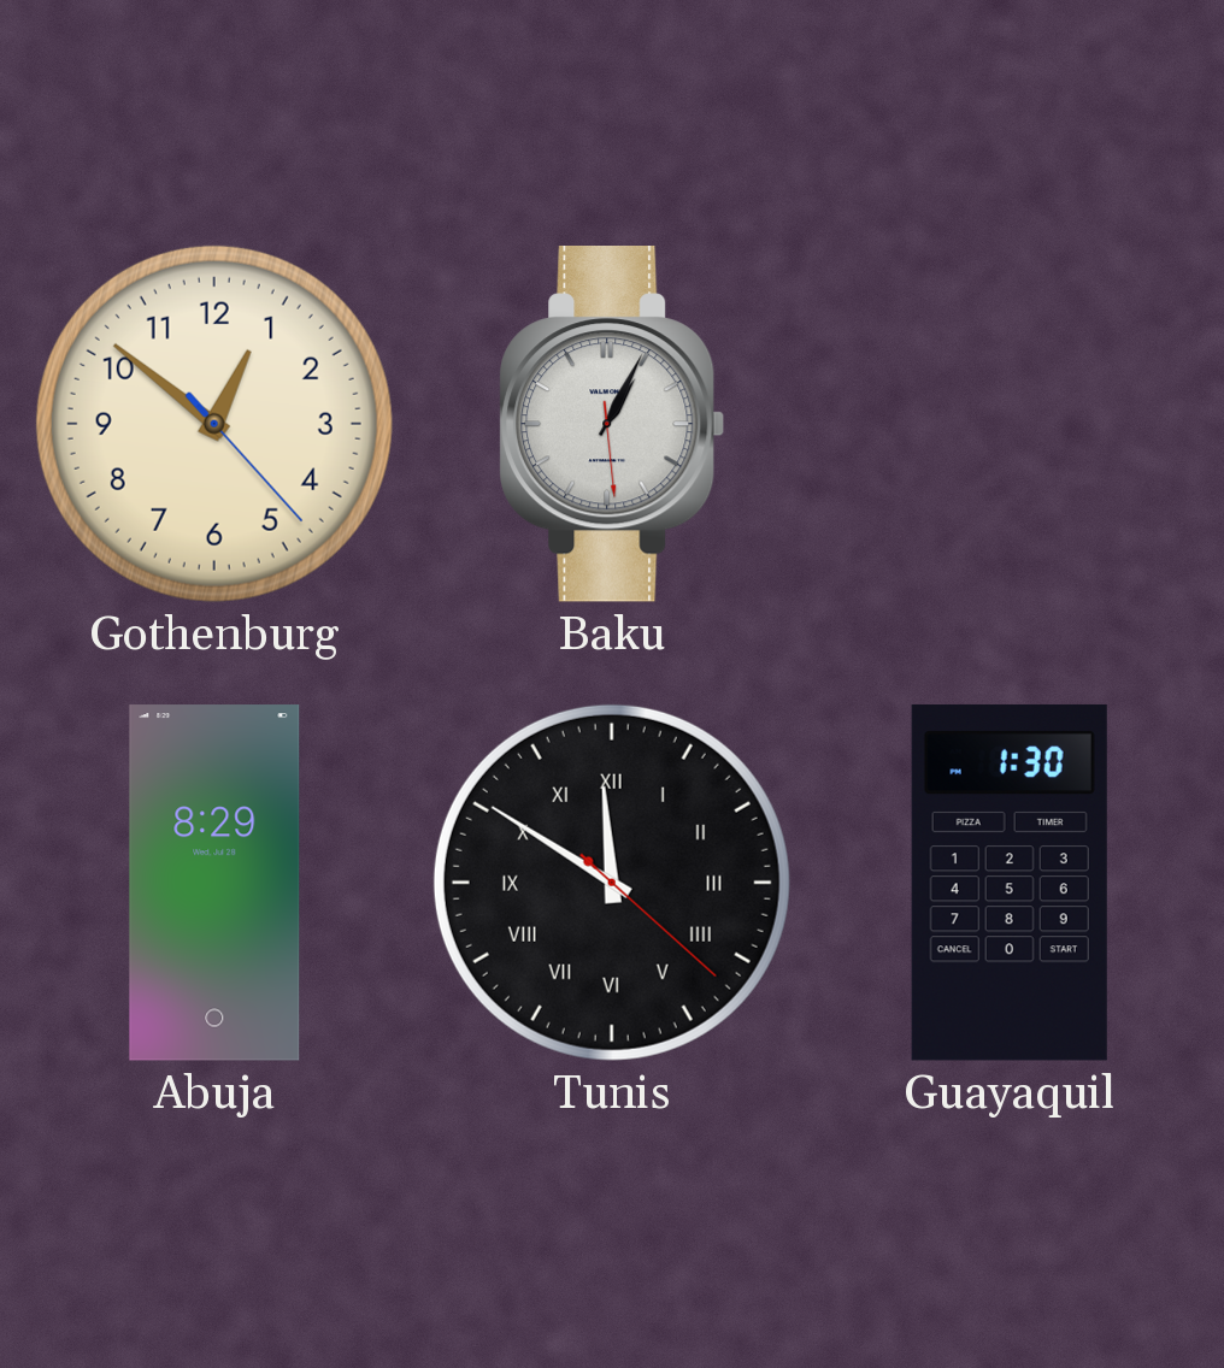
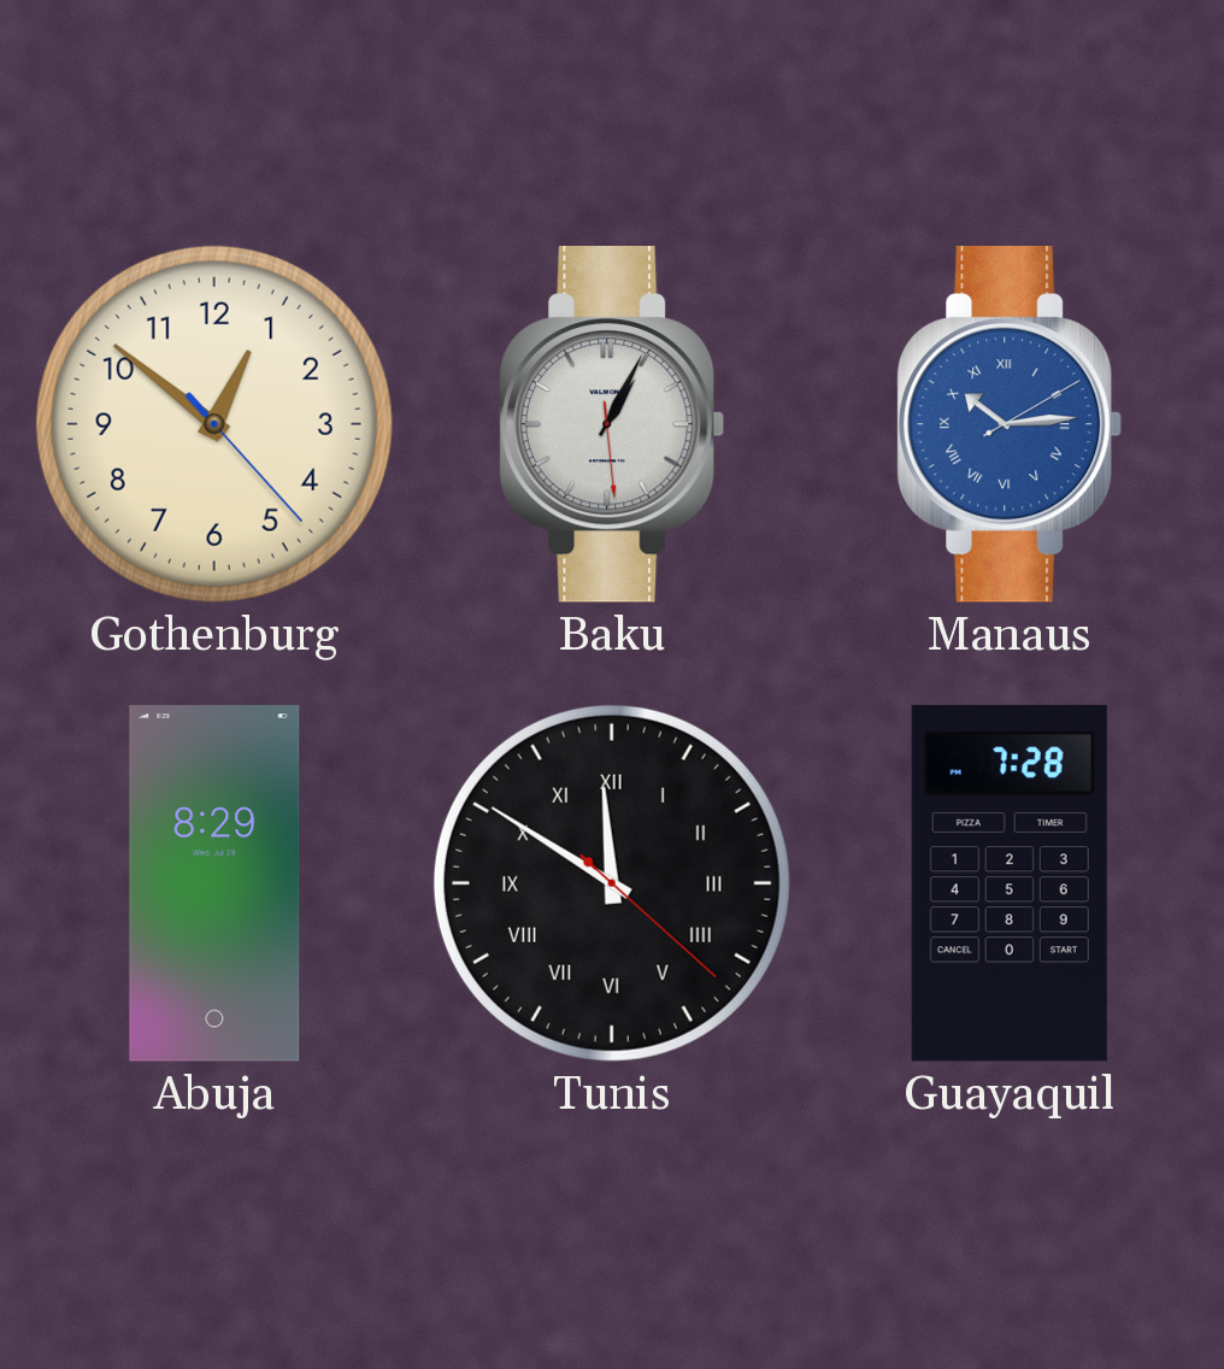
Manaus: none -> 10:14
Guayaquil: 1:30 -> 7:28
